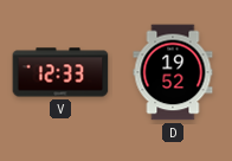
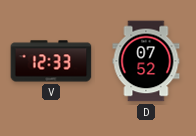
D: 19:52 -> 07:52
